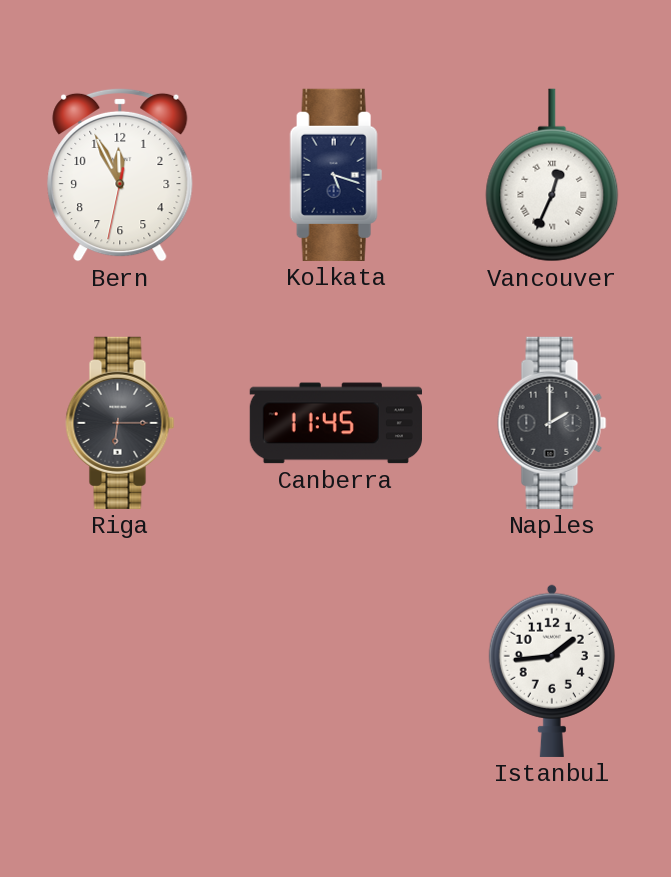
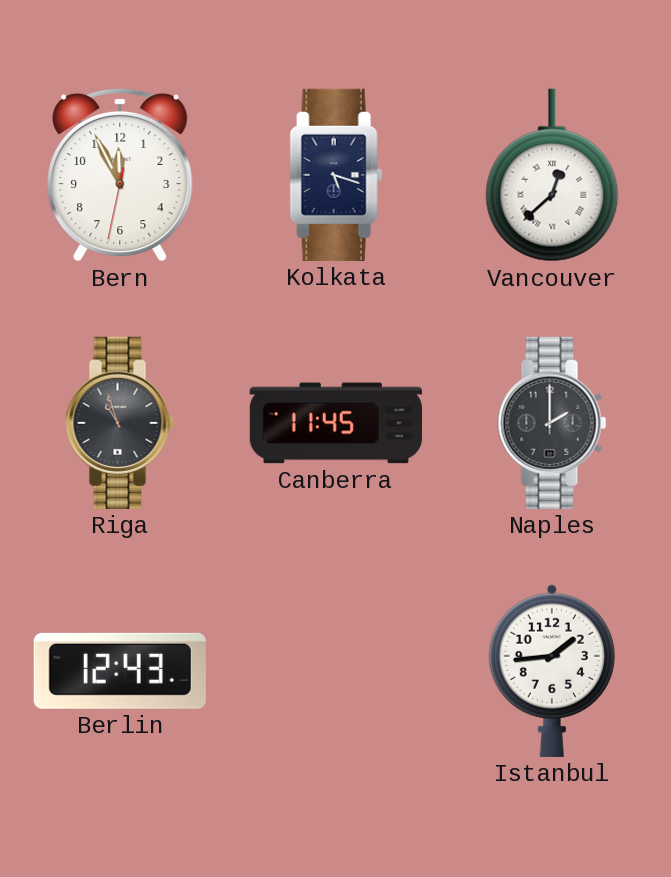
Vancouver: 12:34 -> 12:38
Riga: 6:15 -> 10:57
Berlin: none -> 12:43
